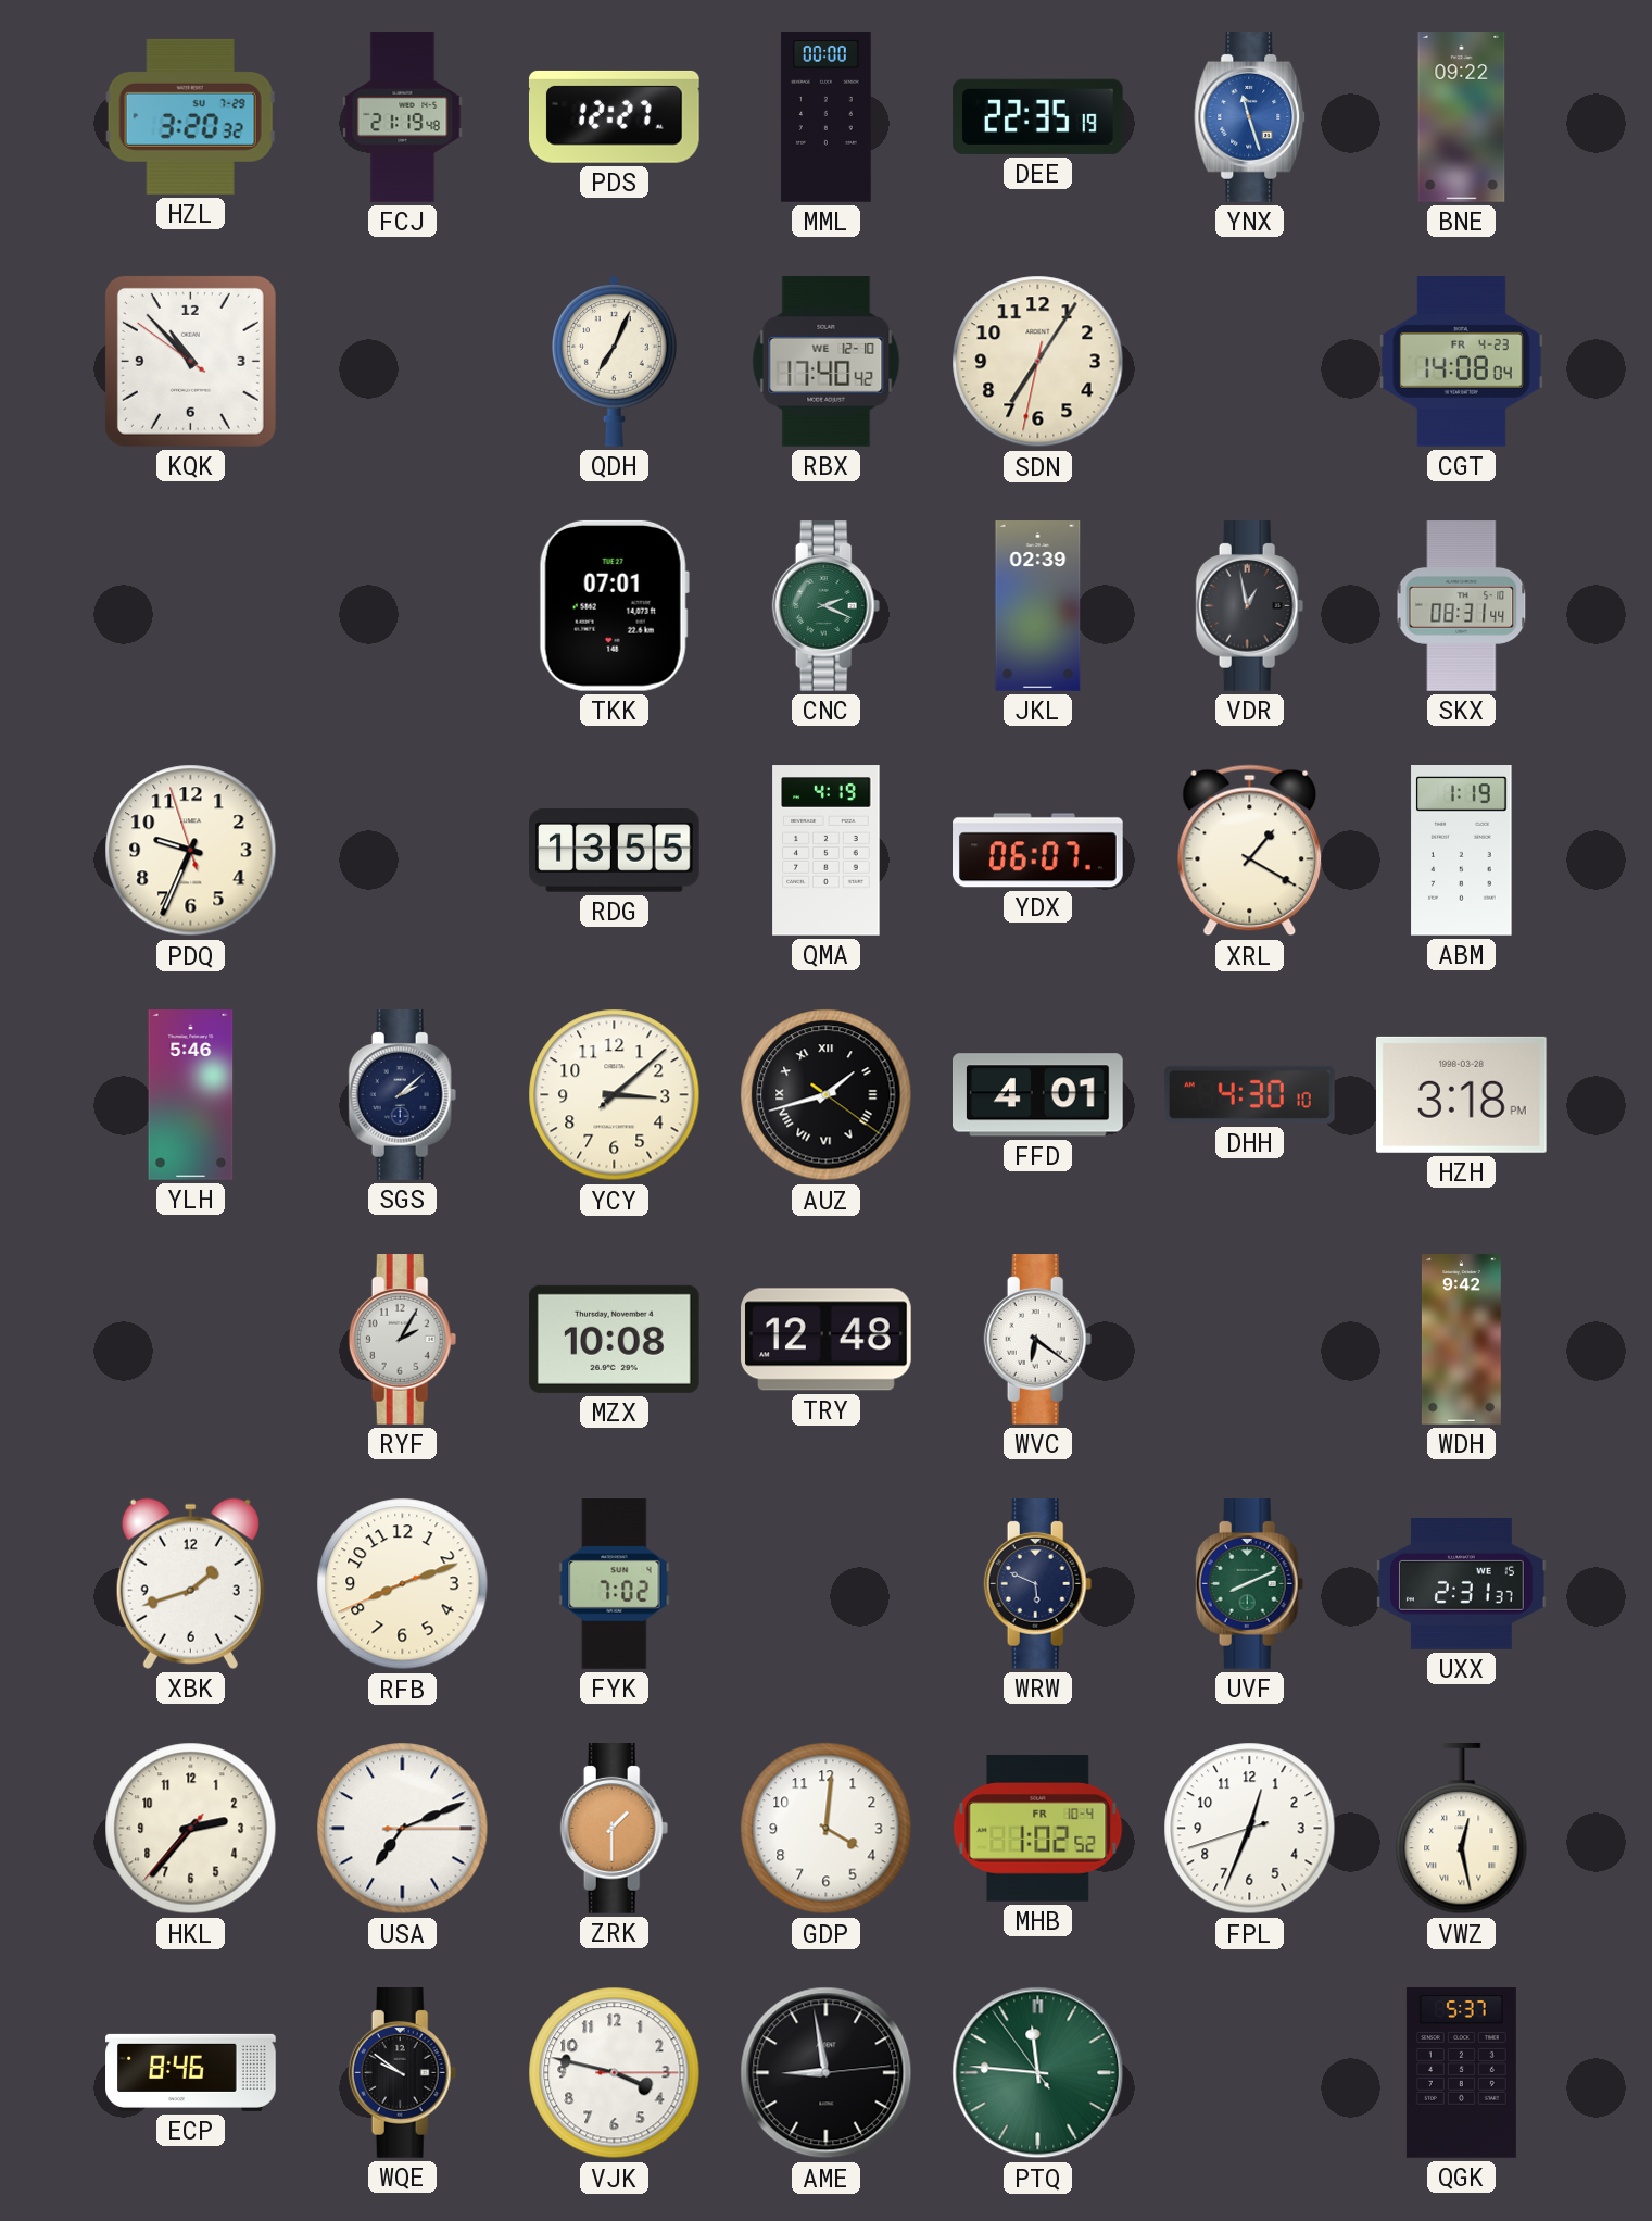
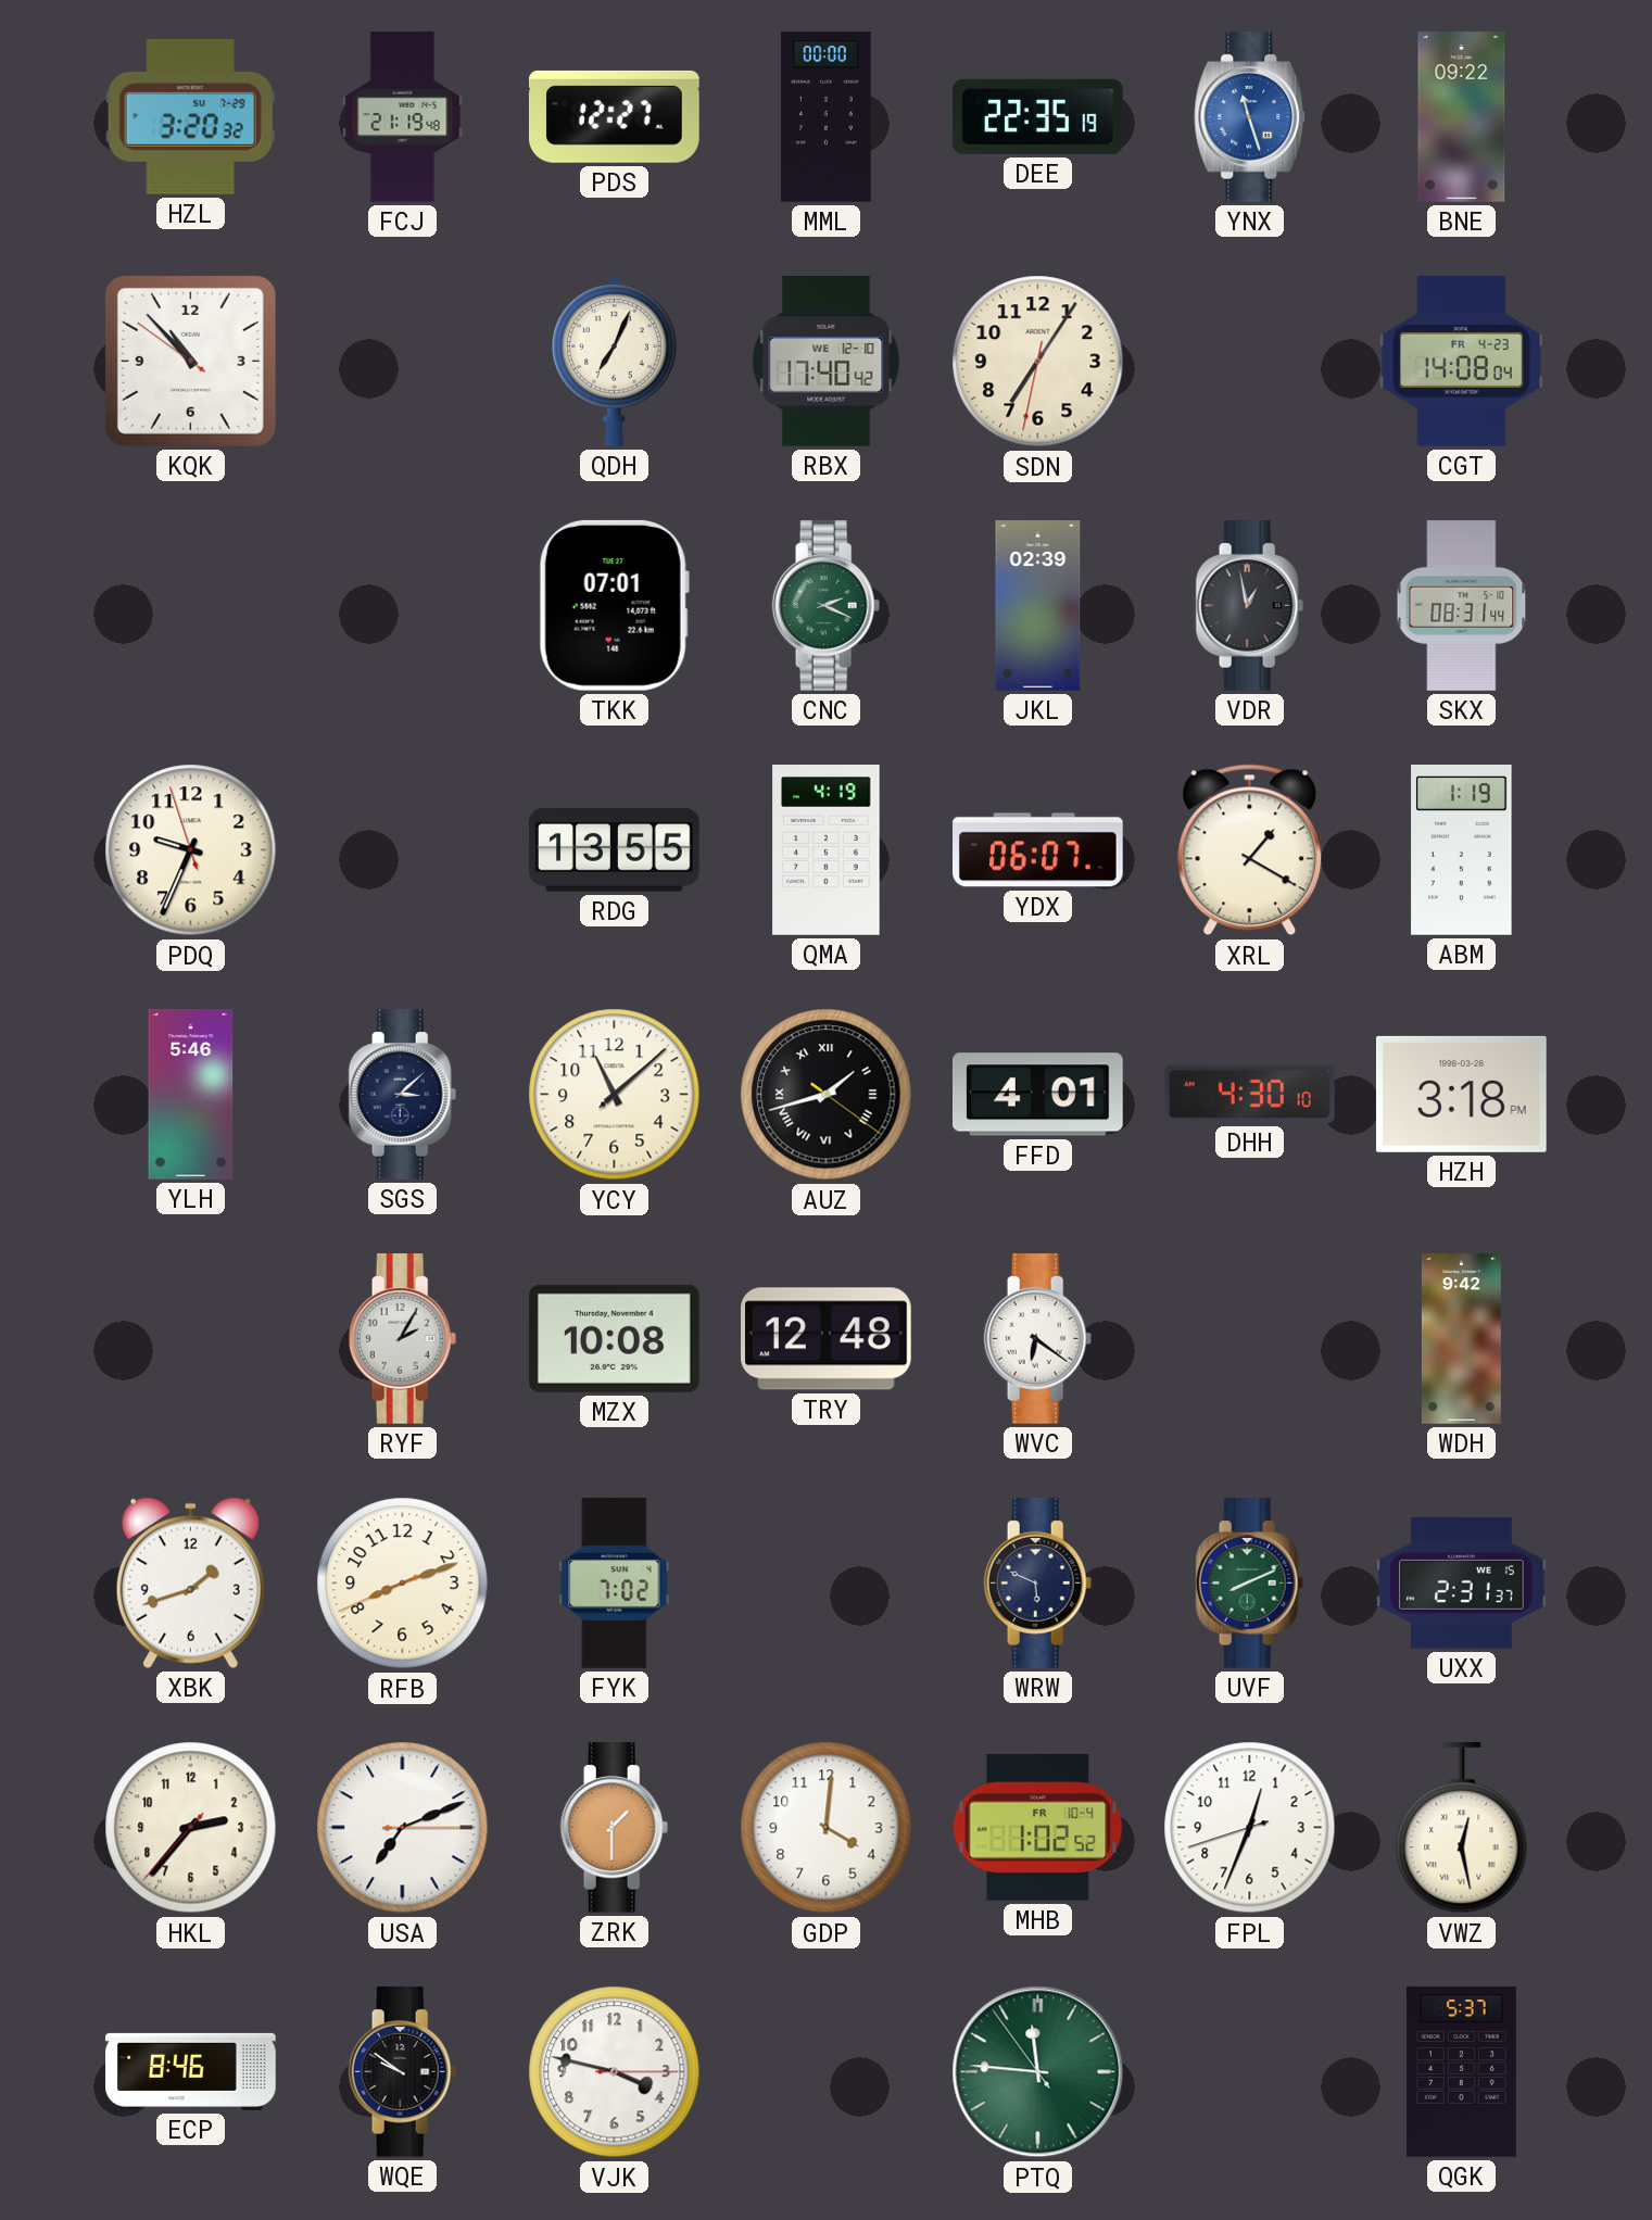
SGS: 2:08 -> 3:08
YCY: 3:08 -> 11:08
AME: 8:58 -> none
